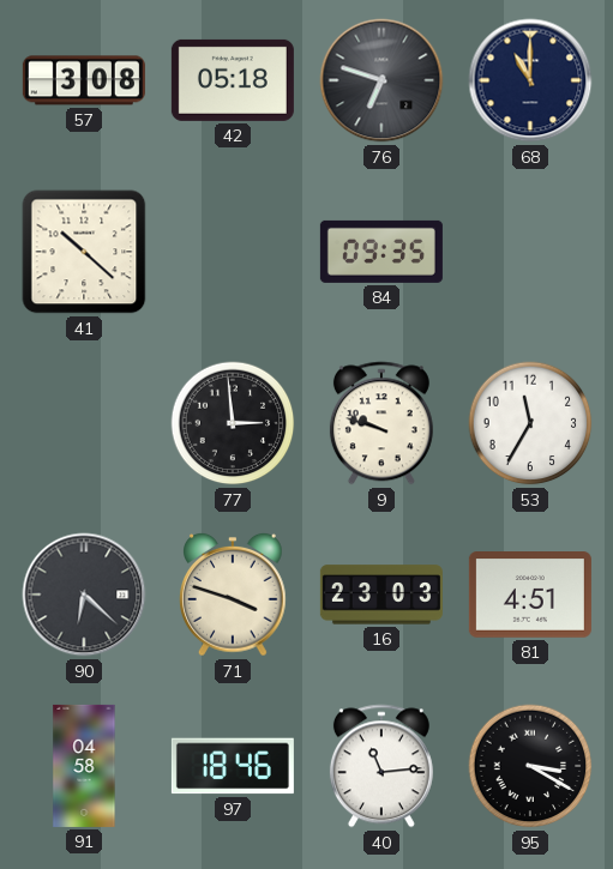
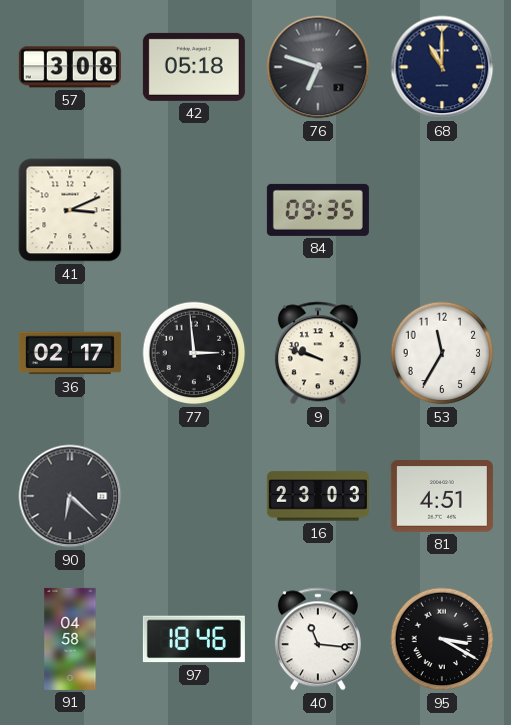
41: 10:22 -> 3:11
36: none -> 02:17
71: 3:48 -> none
40: 11:14 -> 11:16
